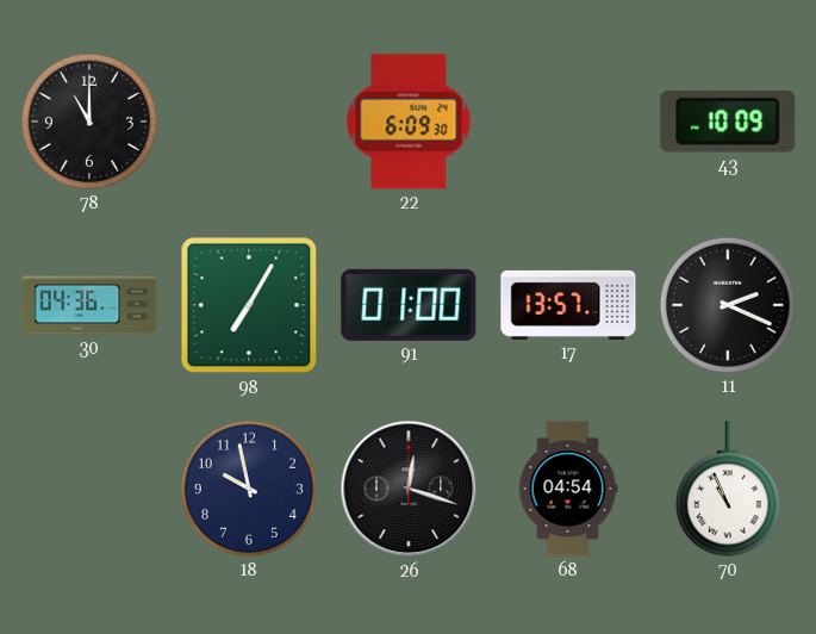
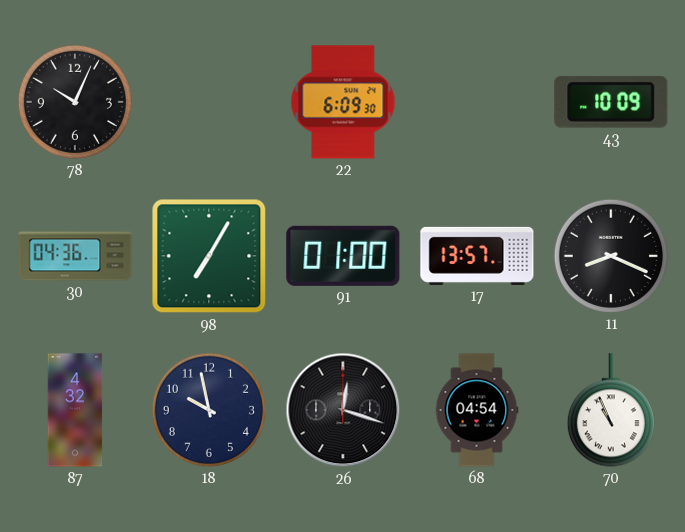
78: 11:00 -> 10:04
11: 2:19 -> 8:19
87: none -> 4:32
